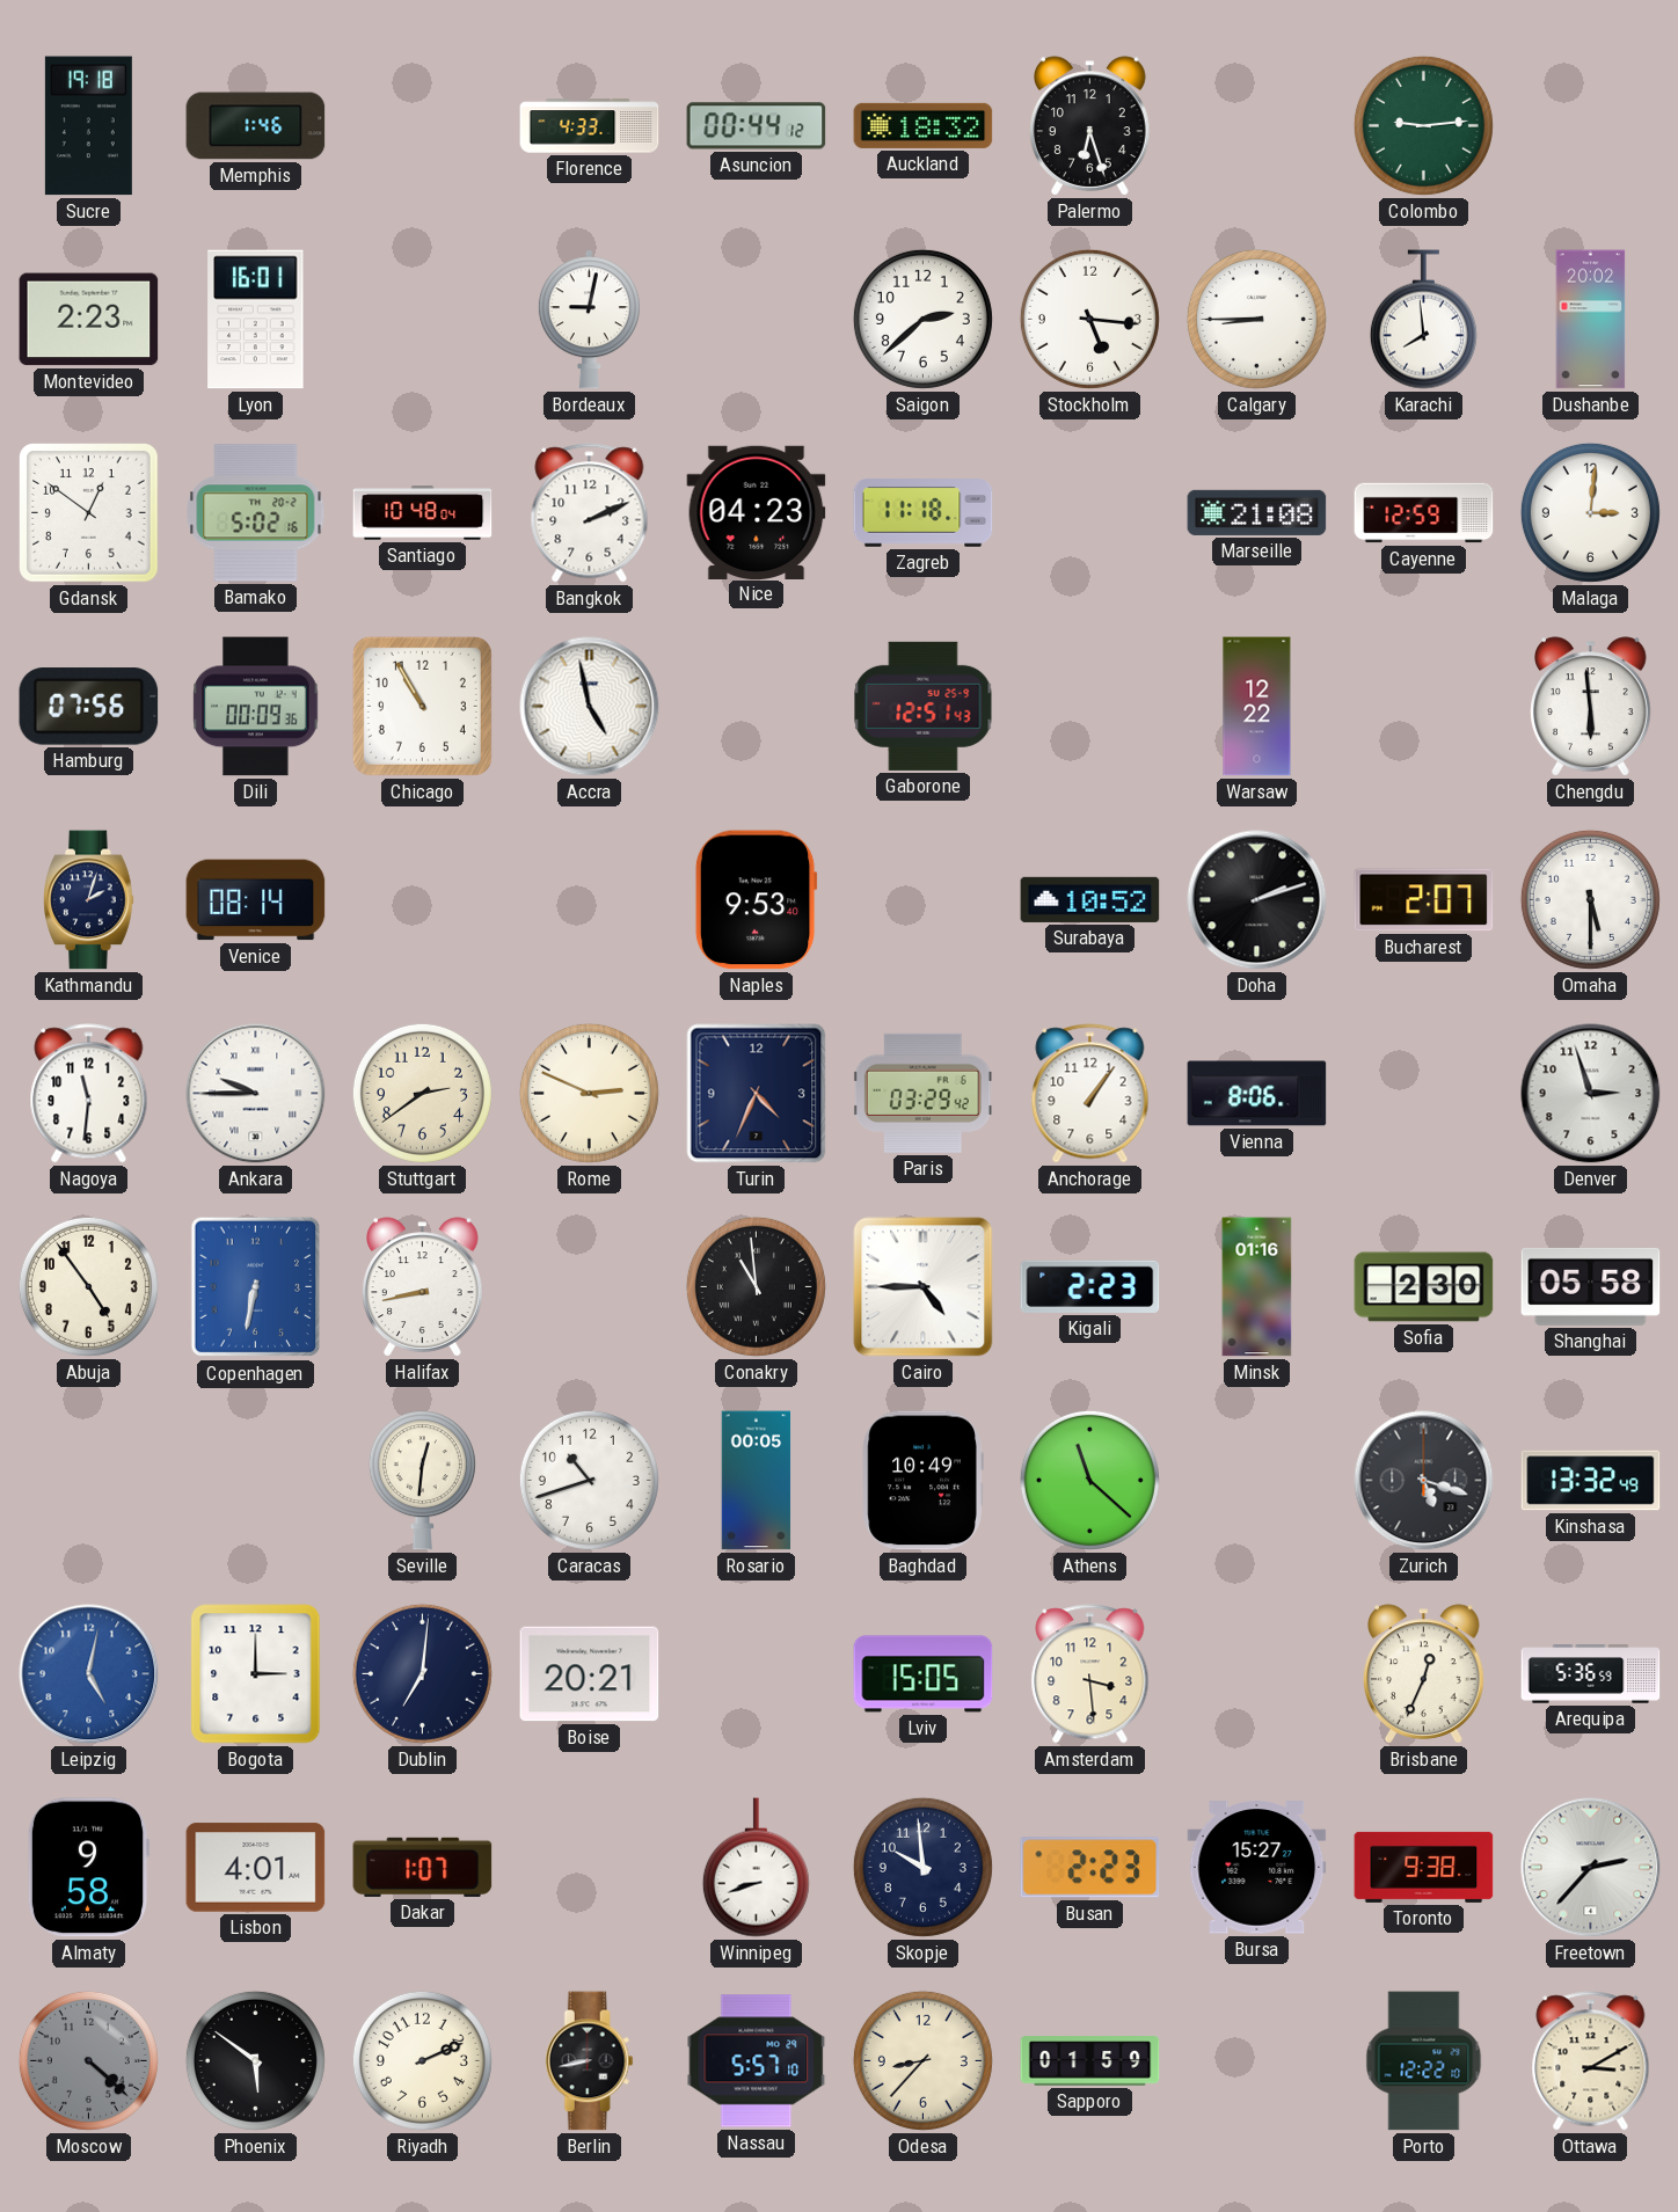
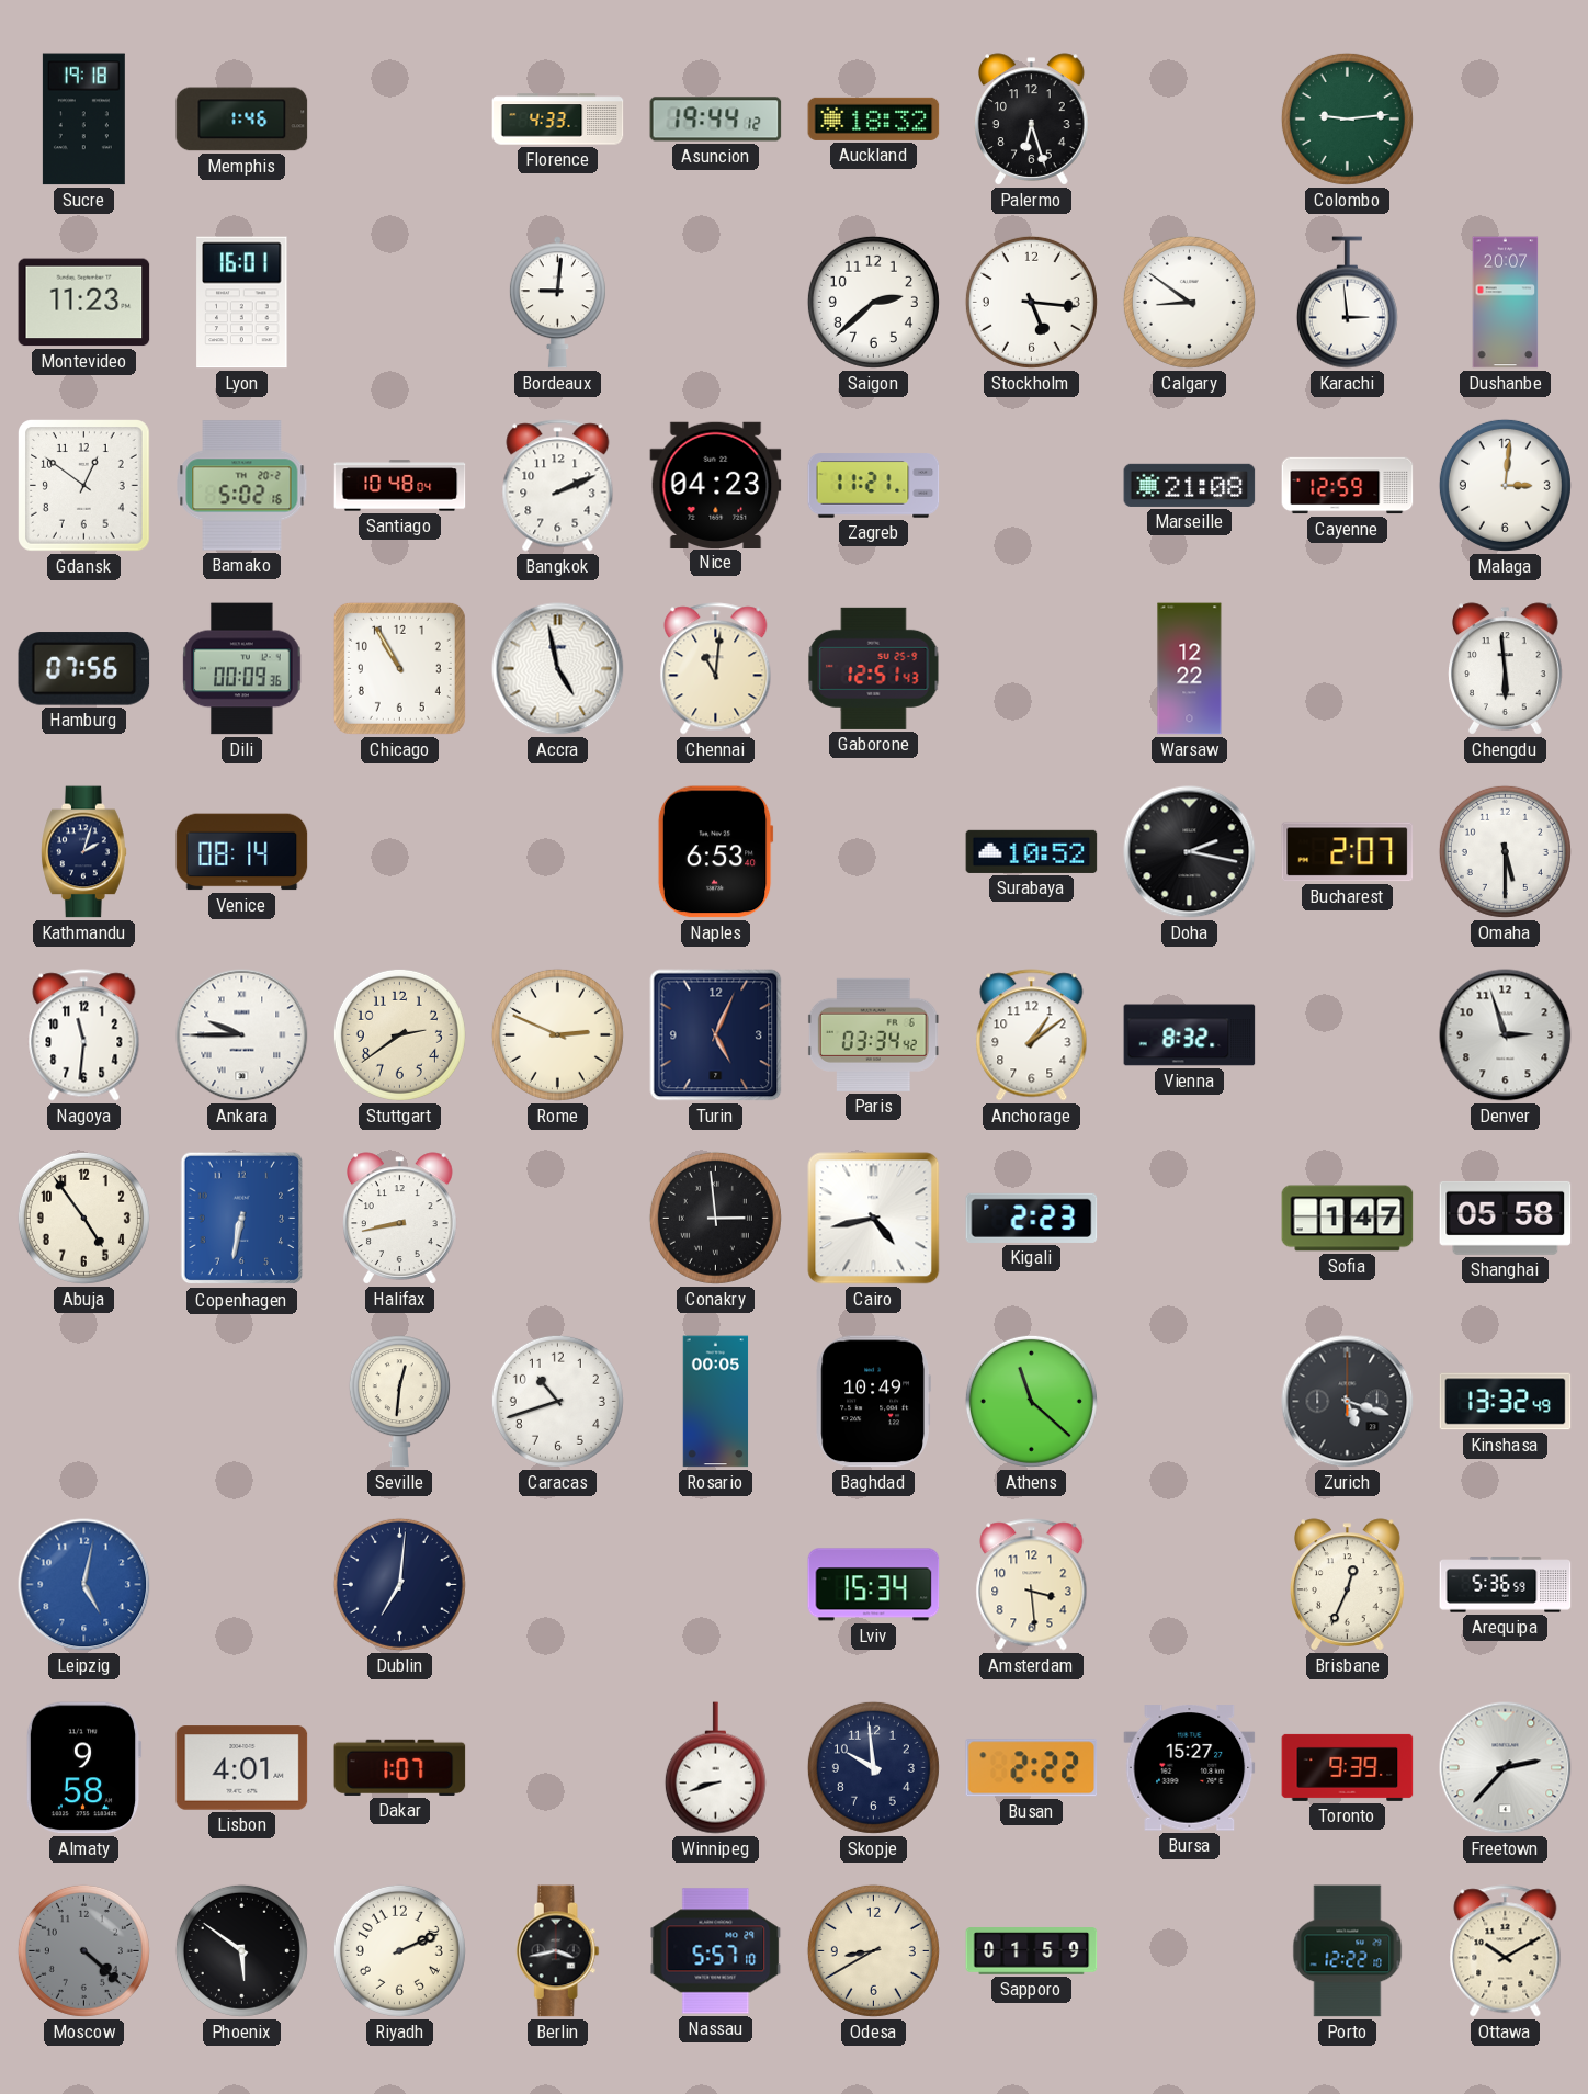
Asuncion: 00:44 -> 19:44
Montevideo: 2:23 -> 11:23
Bordeaux: 9:02 -> 9:01
Calgary: 8:45 -> 8:51
Karachi: 7:59 -> 2:59
Dushanbe: 20:02 -> 20:07
Zagreb: 11:18 -> 11:21
Chennai: none -> 11:01
Naples: 9:53 -> 6:53
Doha: 2:12 -> 2:17
Turin: 4:34 -> 5:04
Paris: 03:29 -> 03:34
Anchorage: 1:06 -> 1:09
Vienna: 8:06 -> 8:32
Conakry: 10:59 -> 2:59
Cairo: 4:45 -> 4:43
Minsk: 01:16 -> none
Sofia: 2:30 -> 1:47
Bogota: 3:00 -> none
Boise: 20:21 -> none
Lviv: 15:05 -> 15:34
Busan: 2:23 -> 2:22
Toronto: 9:38 -> 9:39
Berlin: 8:43 -> 3:43
Odesa: 8:37 -> 8:40
Ottawa: 3:10 -> 10:10
